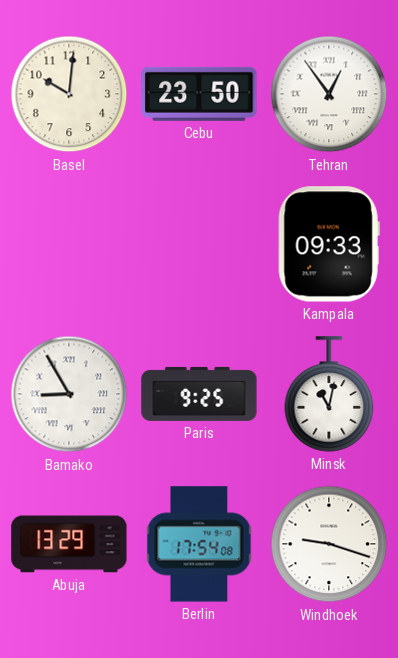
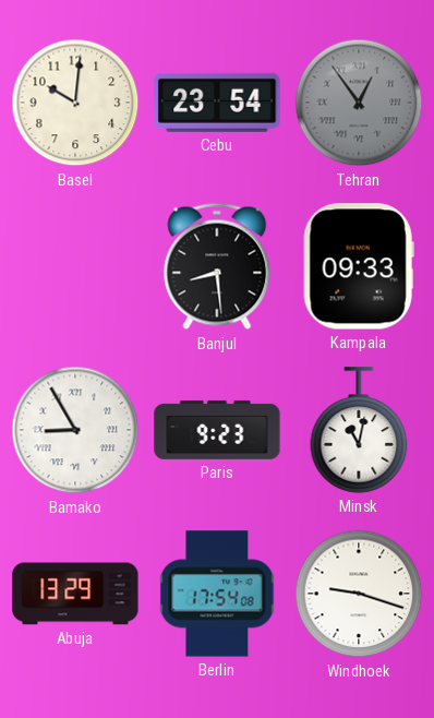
Cebu: 23:50 -> 23:54
Tehran dial: white -> grey
Banjul: none -> 8:29
Paris: 9:25 -> 9:23
